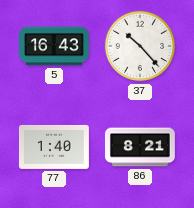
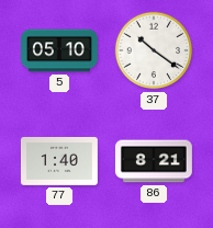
5: 16:43 -> 05:10
37: 10:23 -> 10:21
